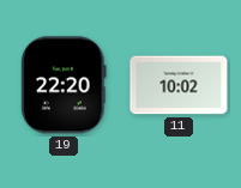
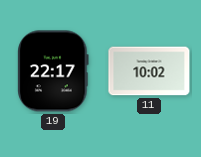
19: 22:20 -> 22:17
